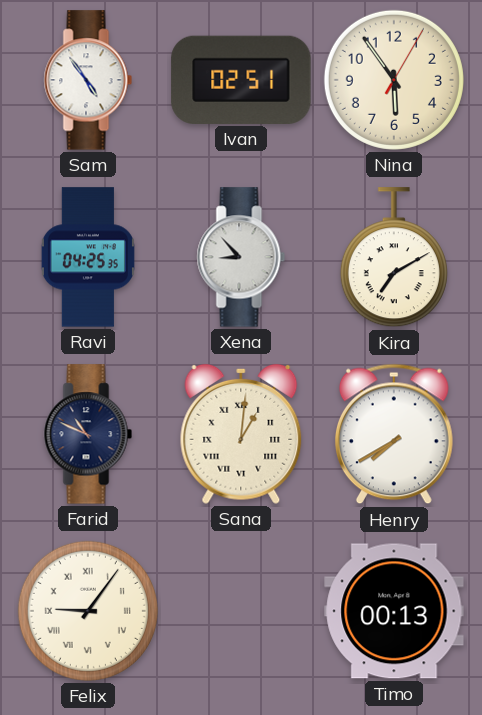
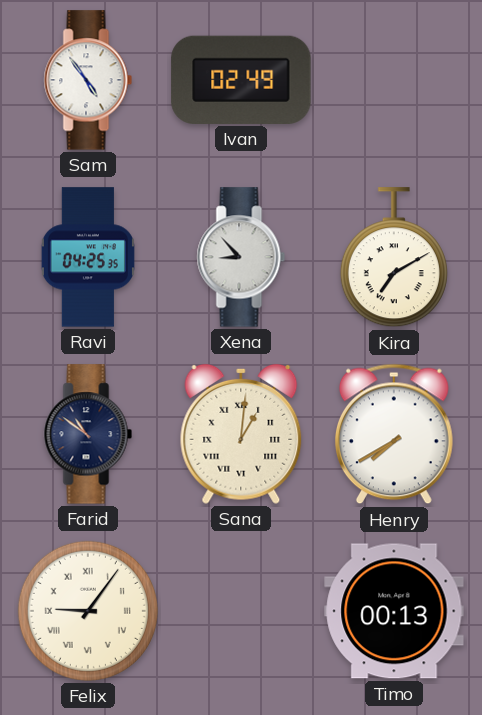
Ivan: 02:51 -> 02:49
Nina: 5:54 -> none
Farid: 10:49 -> 10:51
